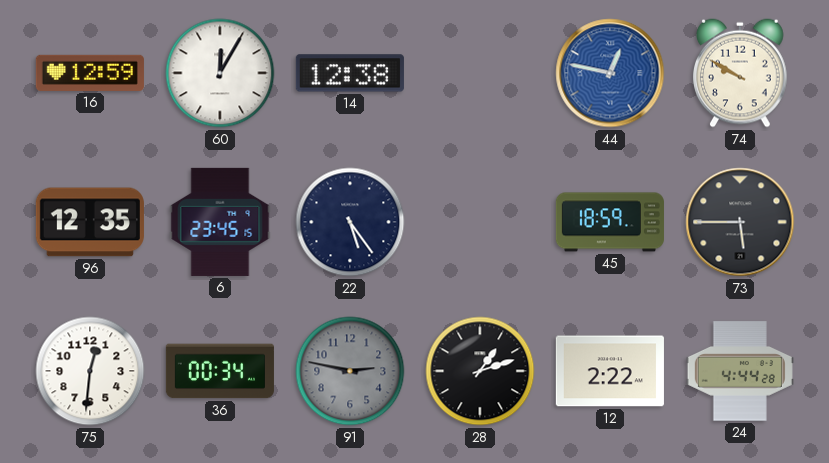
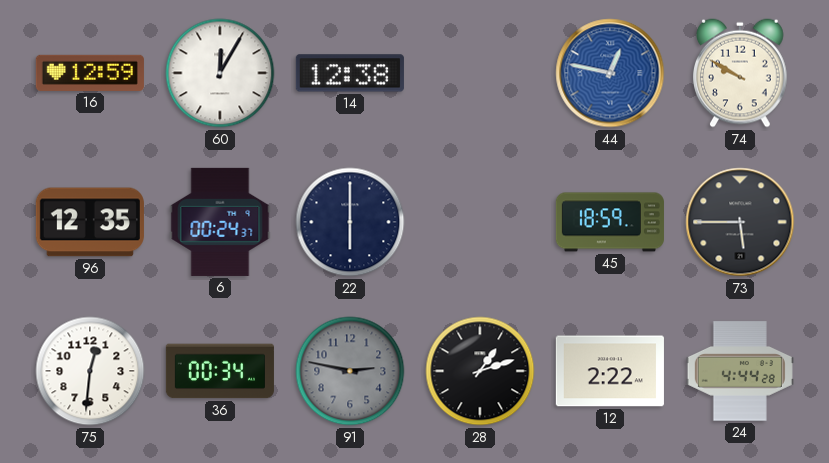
6: 23:45 -> 00:24
22: 5:24 -> 6:00
